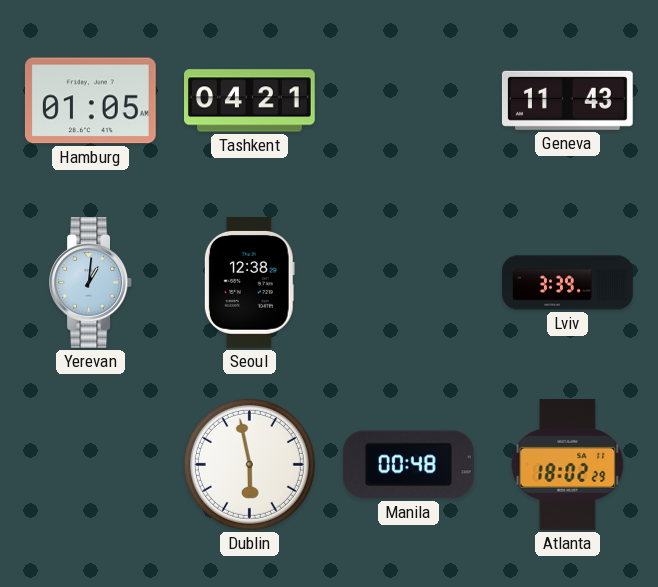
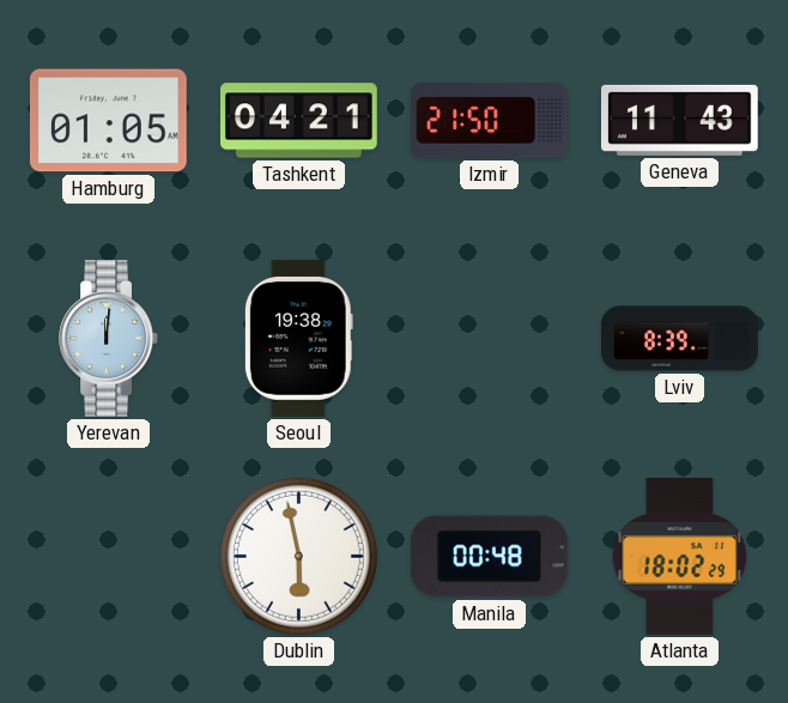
Izmir: none -> 21:50
Yerevan: 1:01 -> 12:01
Seoul: 12:38 -> 19:38
Lviv: 3:39 -> 8:39
